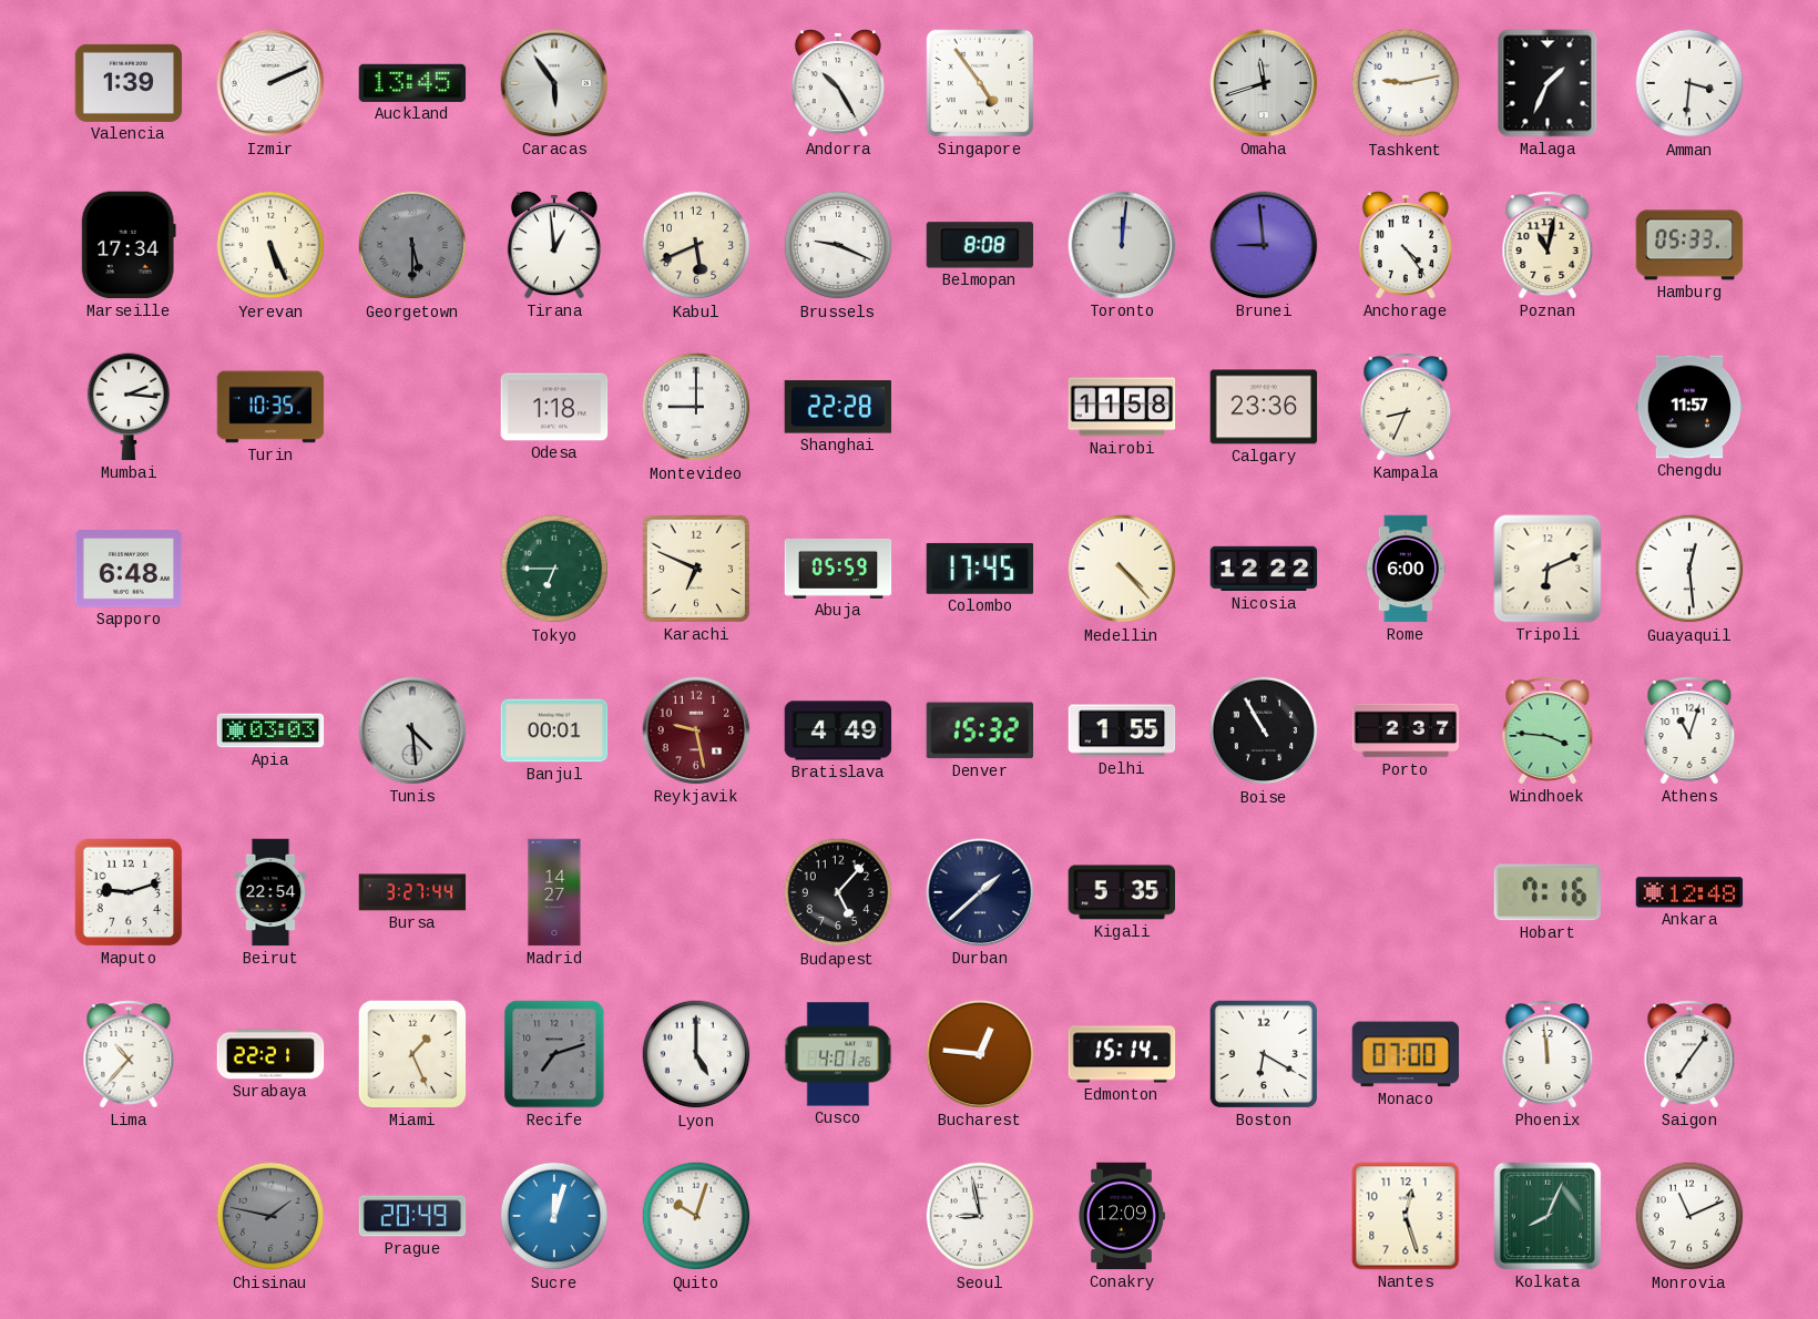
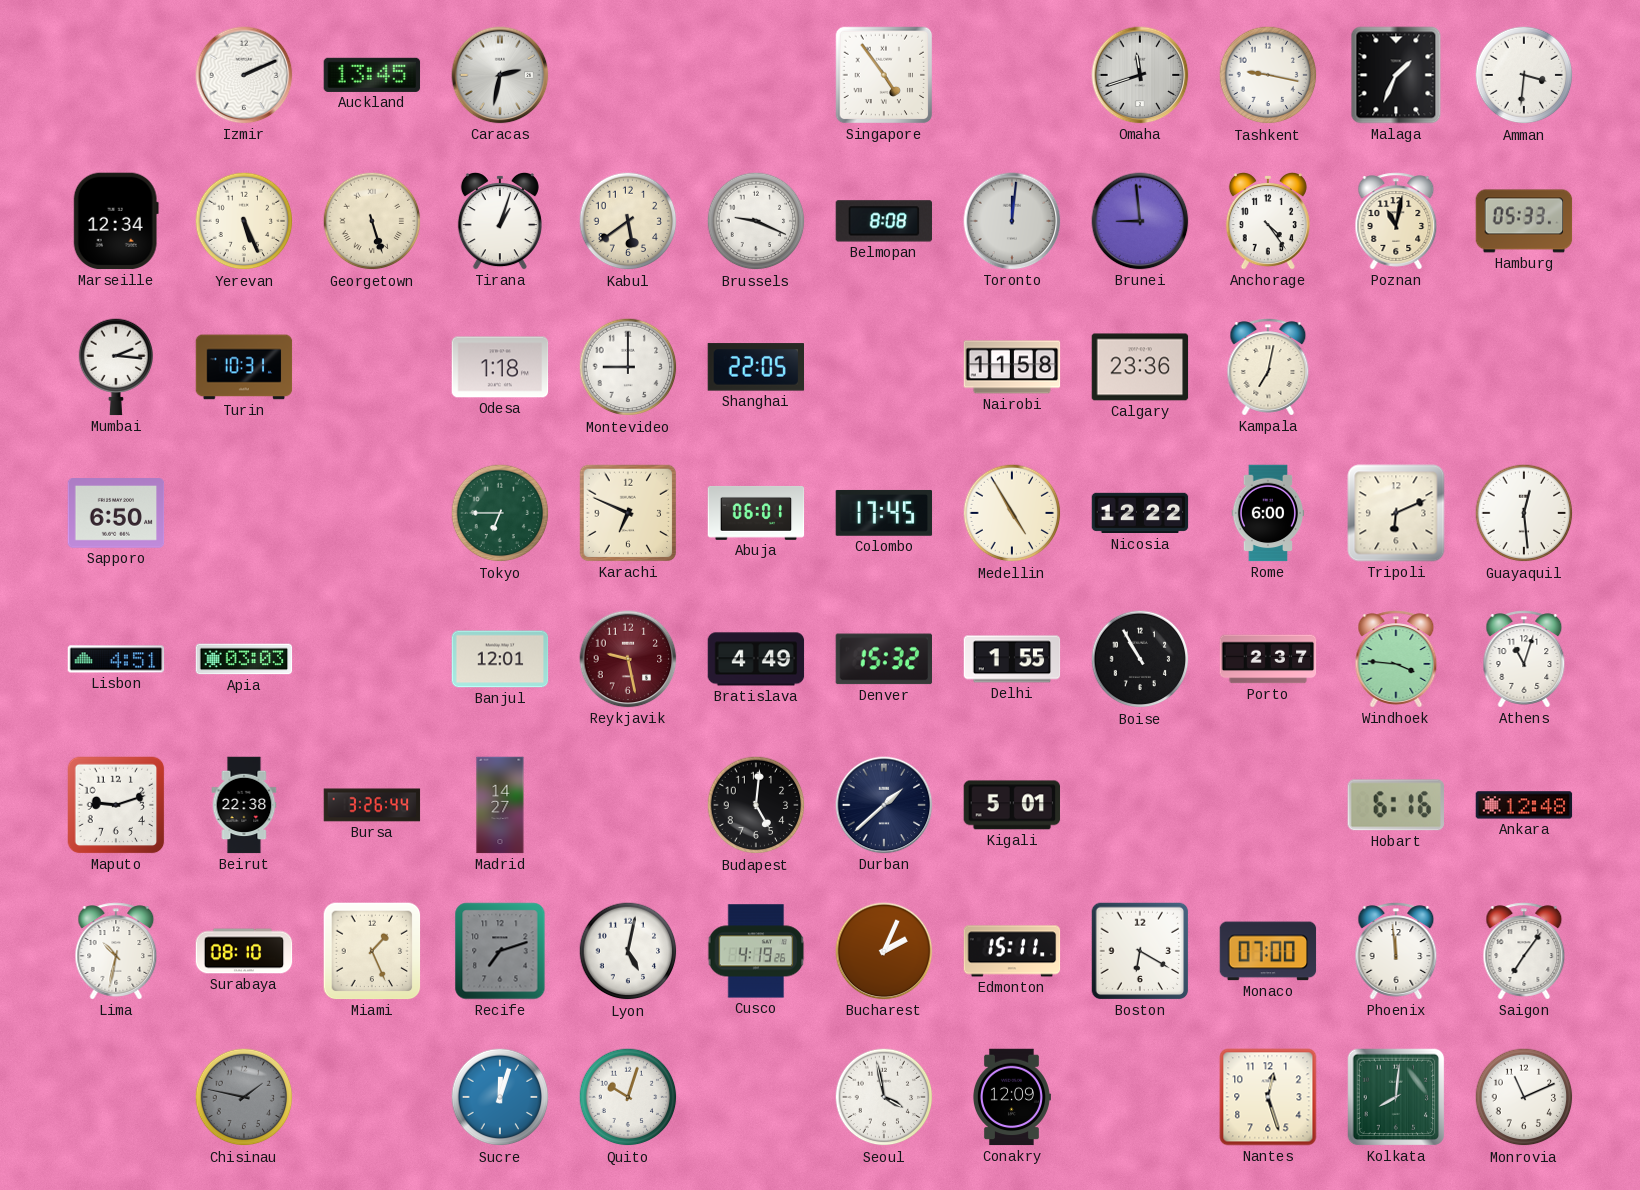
Valencia: 1:39 -> none
Caracas: 5:54 -> 2:32
Andorra: 10:25 -> none
Tashkent: 9:13 -> 9:17
Marseille: 17:34 -> 12:34
Georgetown: 5:30 -> 5:27
Georgetown dial: grey -> cream
Tirana: 12:59 -> 1:03
Kabul: 5:41 -> 5:39
Turin: 10:35 -> 10:31
Shanghai: 22:28 -> 22:05
Kampala: 8:34 -> 7:02
Chengdu: 11:57 -> none
Sapporo: 6:48 -> 6:50
Abuja: 05:59 -> 06:01
Medellin: 4:23 -> 4:55
Lisbon: none -> 4:51
Tunis: 4:29 -> none
Banjul: 00:01 -> 12:01
Beirut: 22:54 -> 22:38
Bursa: 3:27 -> 3:26
Budapest: 5:07 -> 5:01
Kigali: 5:35 -> 5:01
Hobart: 7:16 -> 6:16
Lima: 10:37 -> 10:32
Surabaya: 22:21 -> 08:10
Lyon: 5:00 -> 5:02
Cusco: 4:01 -> 4:19
Bucharest: 12:46 -> 2:04
Edmonton: 15:14 -> 15:11
Prague: 20:49 -> none
Seoul: 8:58 -> 3:58
Kolkata: 8:04 -> 8:01
